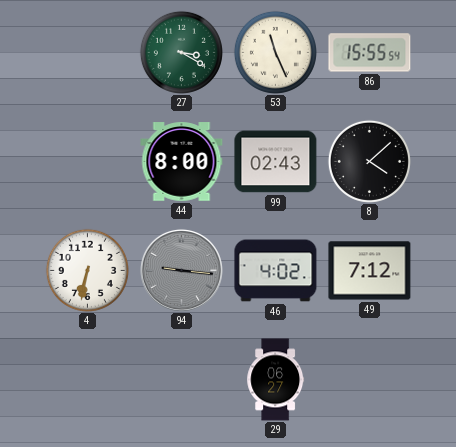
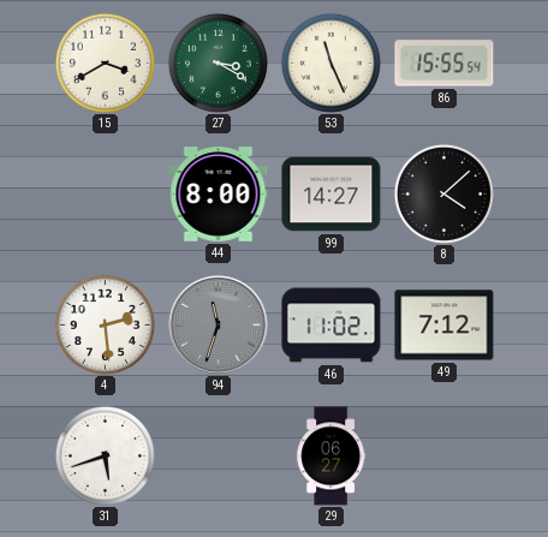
15: none -> 3:40
99: 02:43 -> 14:27
4: 6:32 -> 2:29
94: 9:16 -> 11:33
46: 4:02 -> 11:02
31: none -> 5:42
